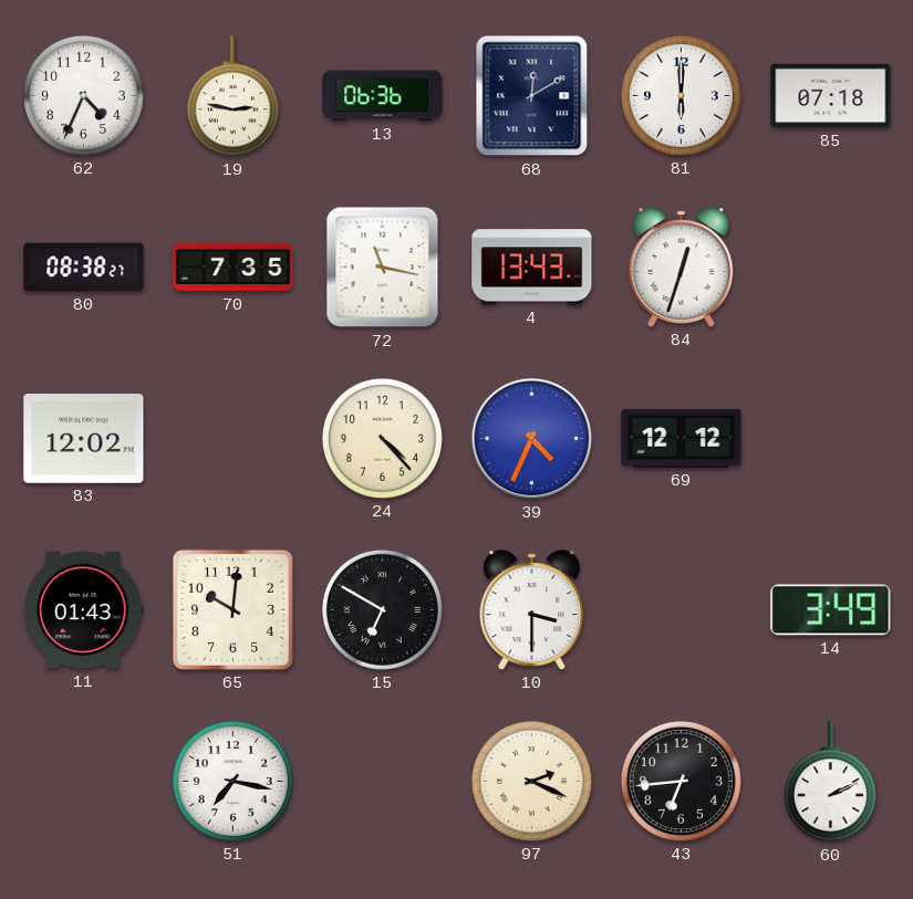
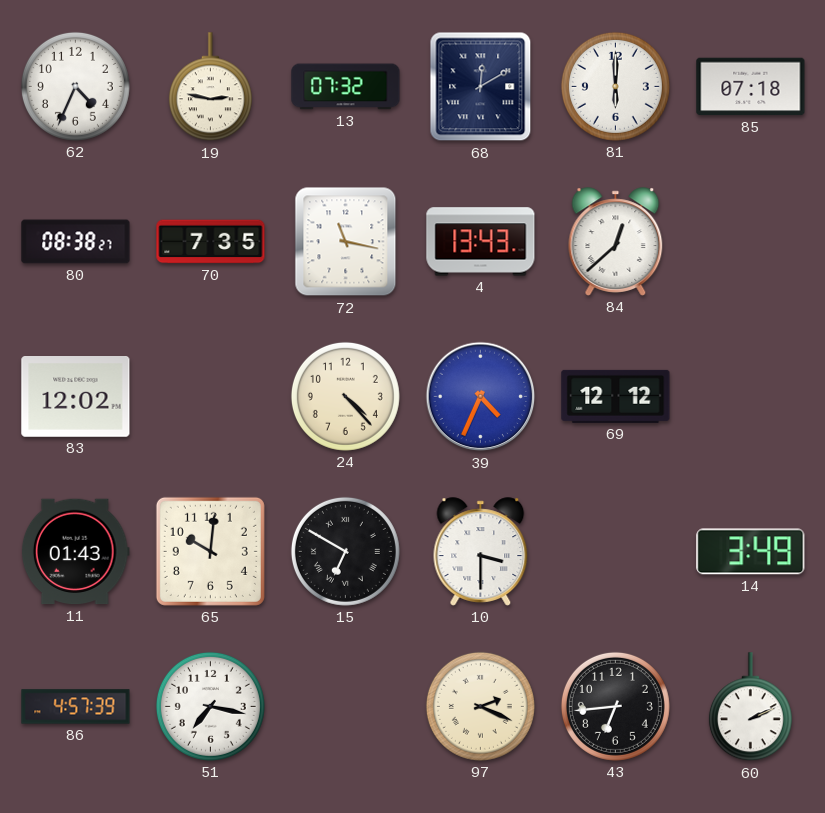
13: 06:36 -> 07:32
84: 12:33 -> 12:38
86: none -> 4:57
